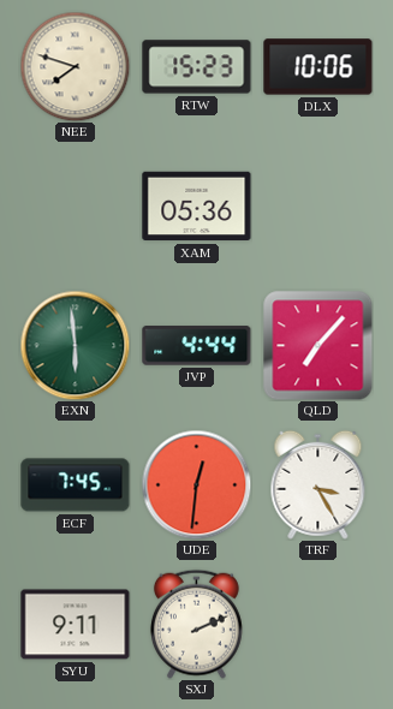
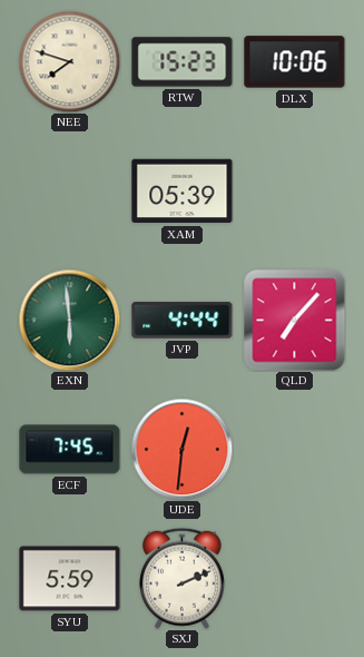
XAM: 05:36 -> 05:39
TRF: 3:25 -> none
SYU: 9:11 -> 5:59
